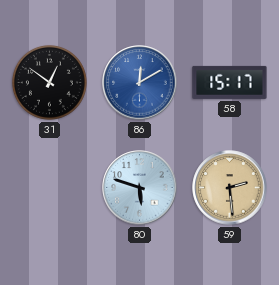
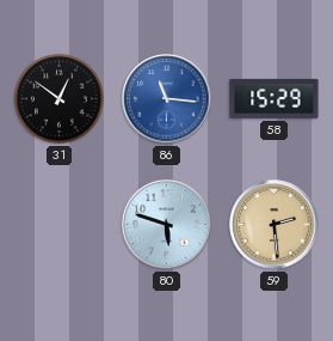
86: 12:10 -> 11:16
58: 15:17 -> 15:29
